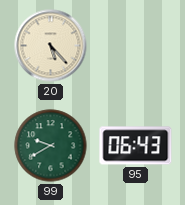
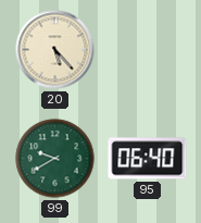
95: 06:43 -> 06:40
